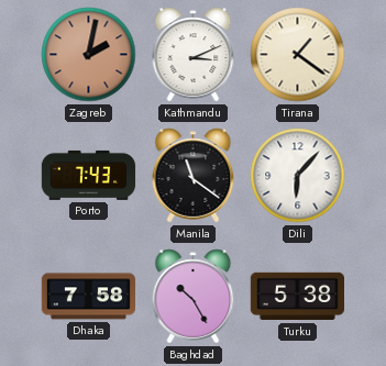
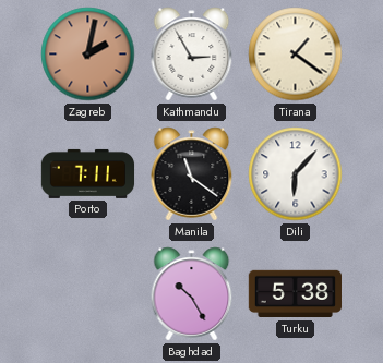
Kathmandu: 3:11 -> 2:55
Porto: 7:43 -> 7:11
Dhaka: 7:58 -> none
